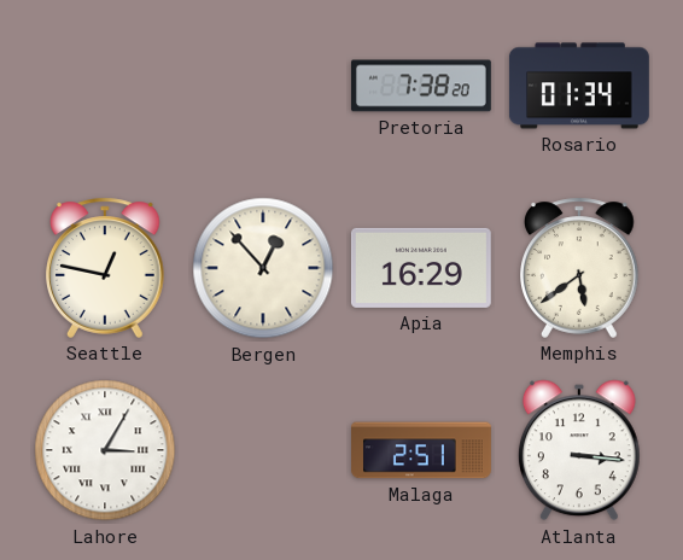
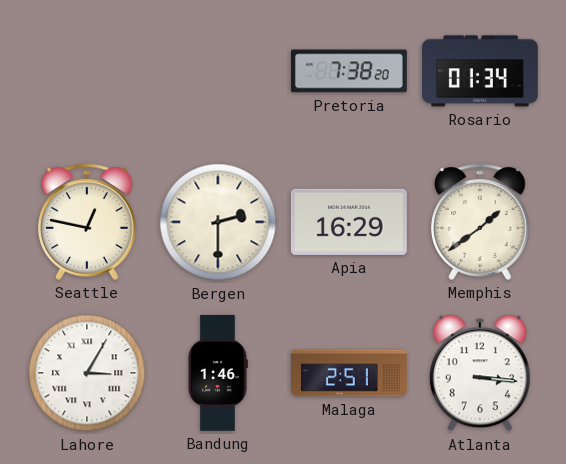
Bergen: 12:53 -> 2:30
Memphis: 5:39 -> 1:39
Bandung: none -> 1:46
